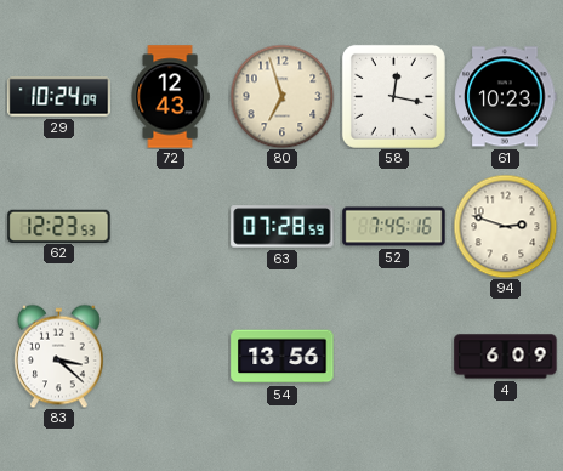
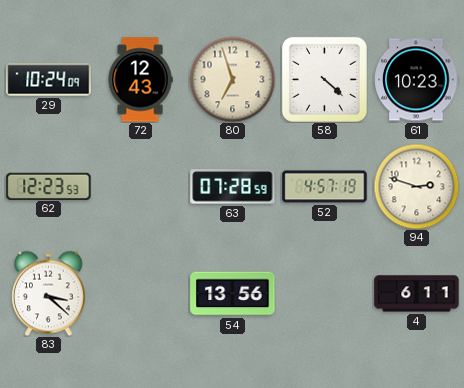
58: 12:17 -> 4:22
52: 7:45 -> 4:57
4: 6:09 -> 6:11
